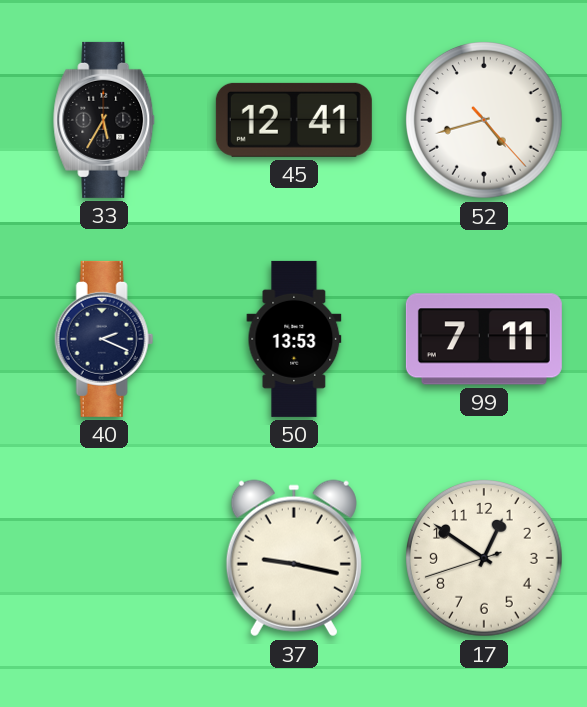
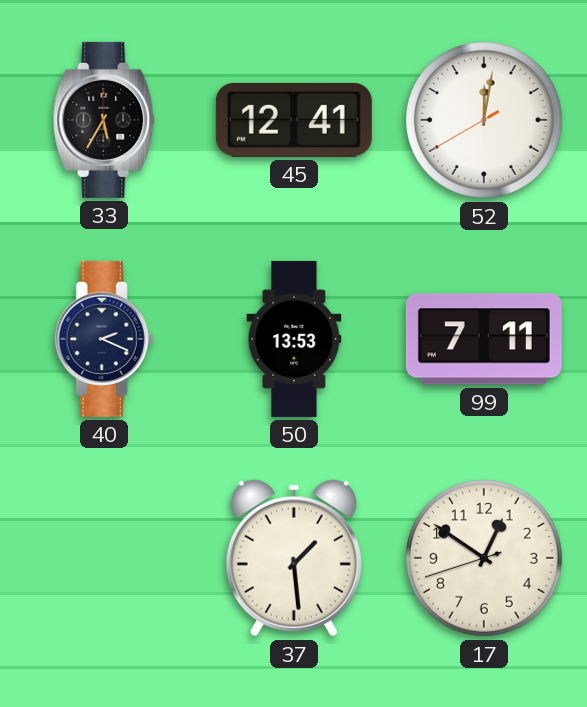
52: 4:42 -> 12:01
37: 9:17 -> 1:29
